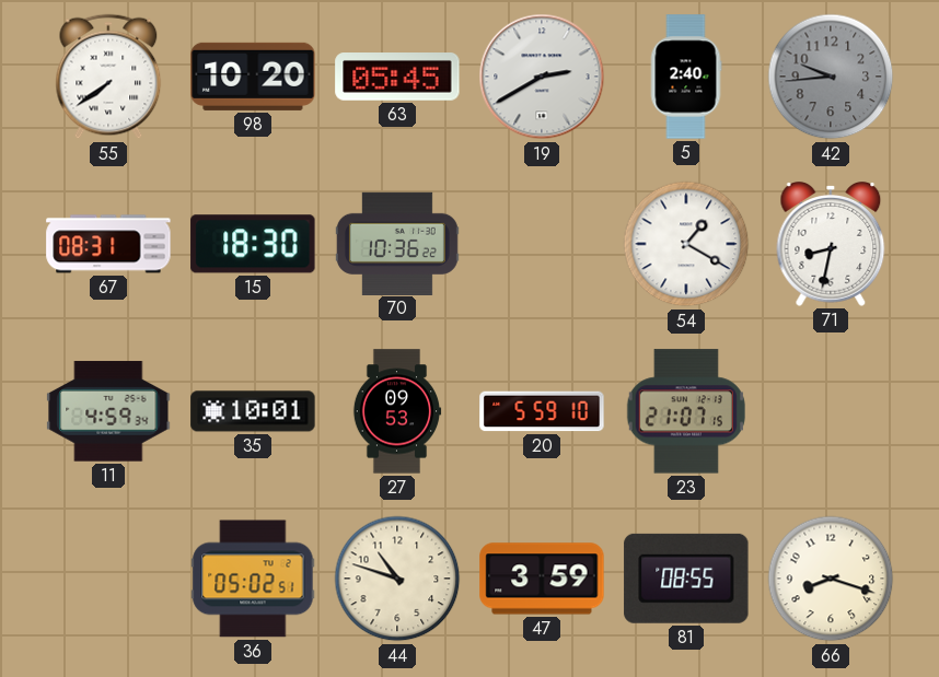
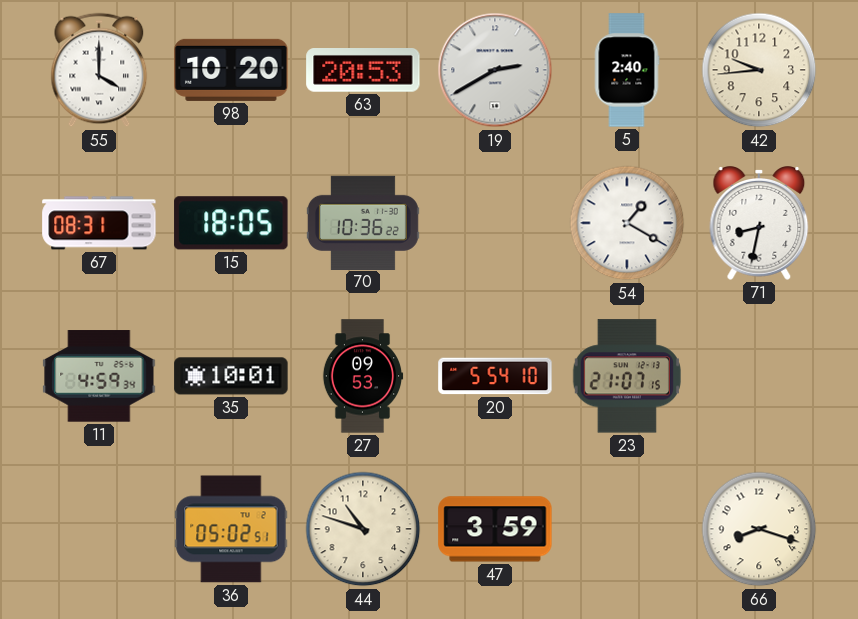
55: 7:39 -> 4:00
63: 05:45 -> 20:53
42 dial: grey -> cream
15: 18:30 -> 18:05
20: 5:59 -> 5:54
81: 08:55 -> none
